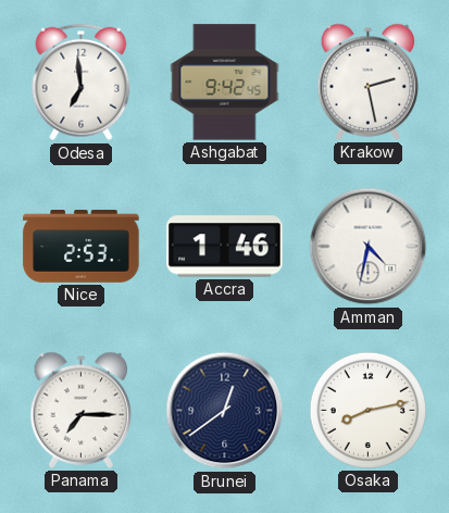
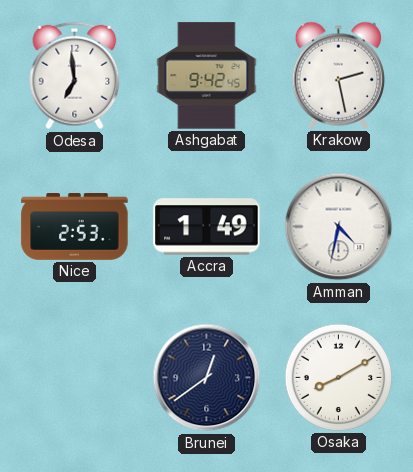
Accra: 1:46 -> 1:49
Panama: 7:15 -> none
Osaka: 8:13 -> 8:10
